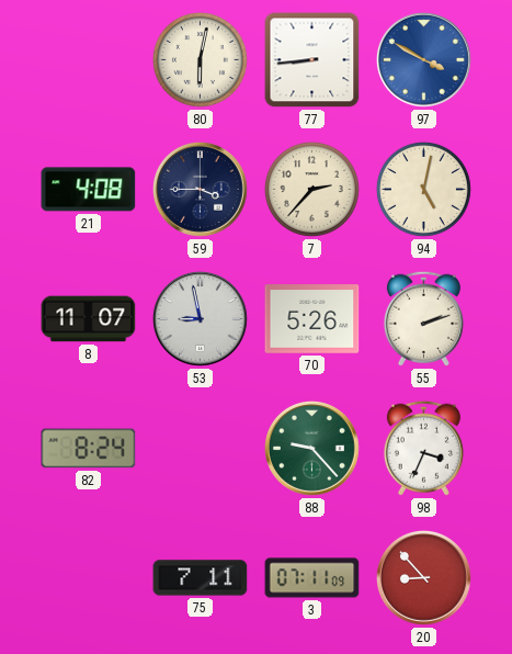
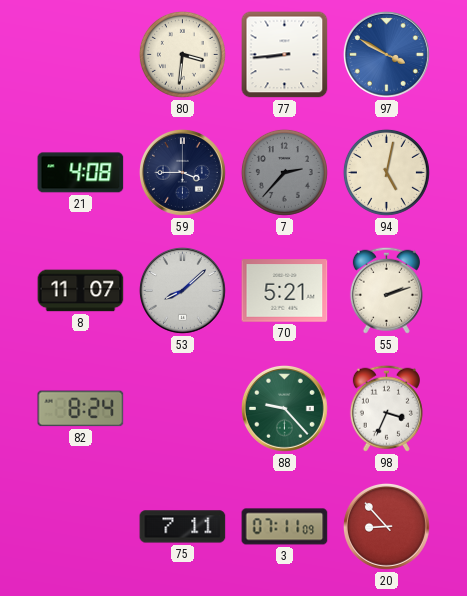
80: 6:02 -> 3:31
7 dial: cream -> grey
53: 8:58 -> 8:08
70: 5:26 -> 5:21
